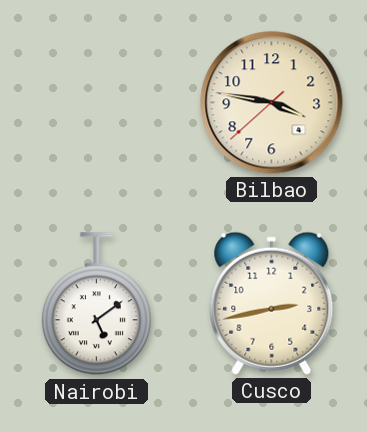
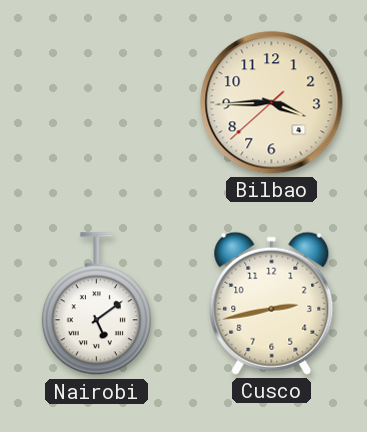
Bilbao: 3:46 -> 3:44
